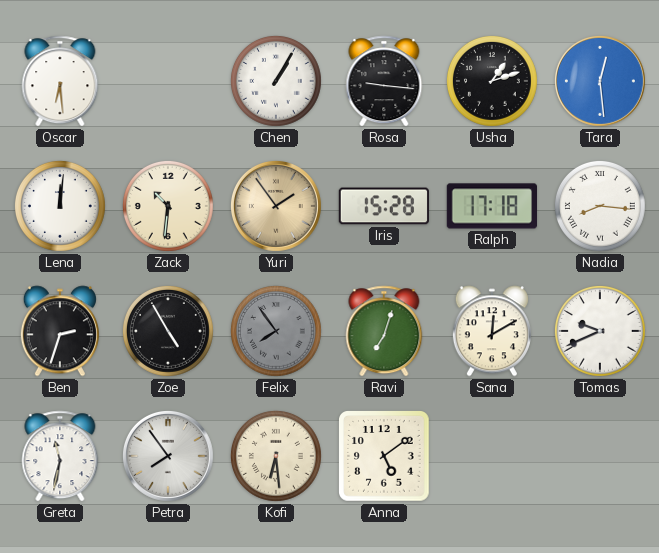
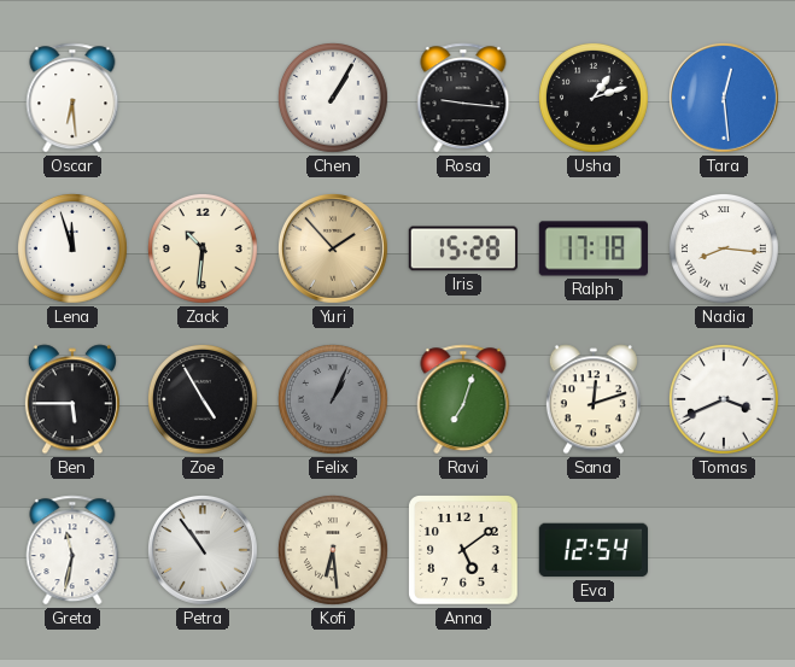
Lena: 12:01 -> 11:57
Yuri: 1:54 -> 1:53
Ben: 2:33 -> 5:45
Felix: 7:54 -> 1:04
Sana: 12:10 -> 12:12
Tomas: 9:41 -> 3:41
Petra: 7:54 -> 10:54
Eva: none -> 12:54
